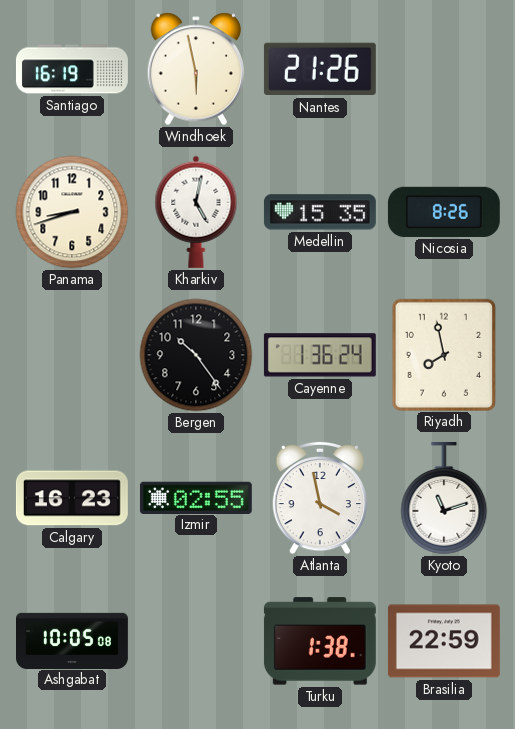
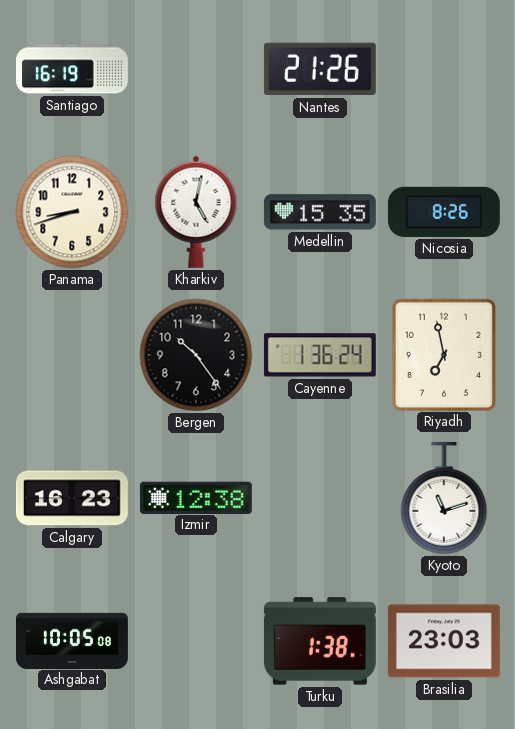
Windhoek: 5:58 -> none
Riyadh: 7:58 -> 6:58
Izmir: 02:55 -> 12:38
Atlanta: 3:58 -> none
Brasilia: 22:59 -> 23:03
